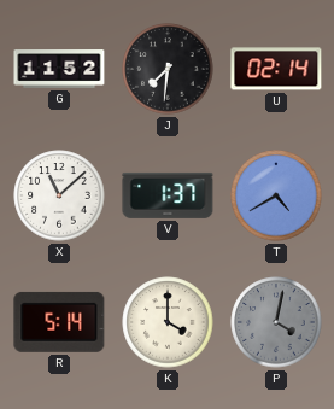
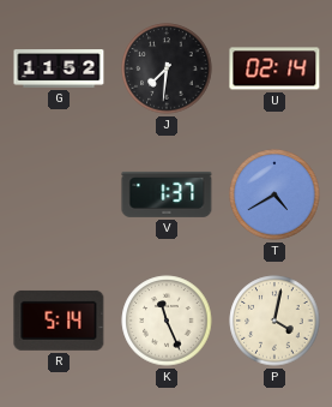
X: 11:08 -> none
K: 4:00 -> 11:26
P dial: grey -> cream
